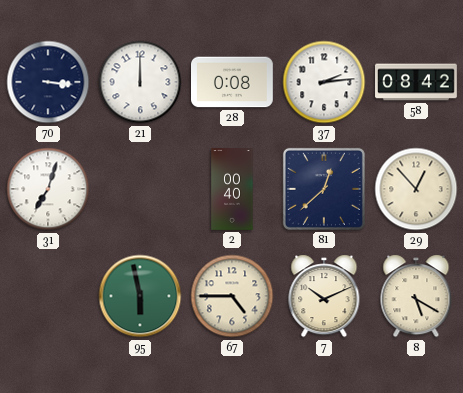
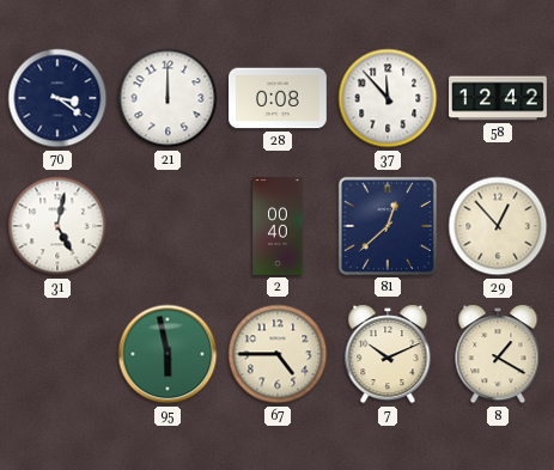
70: 3:16 -> 3:21
37: 2:14 -> 11:53
58: 08:42 -> 12:42
31: 7:03 -> 5:02
8: 5:20 -> 1:20
